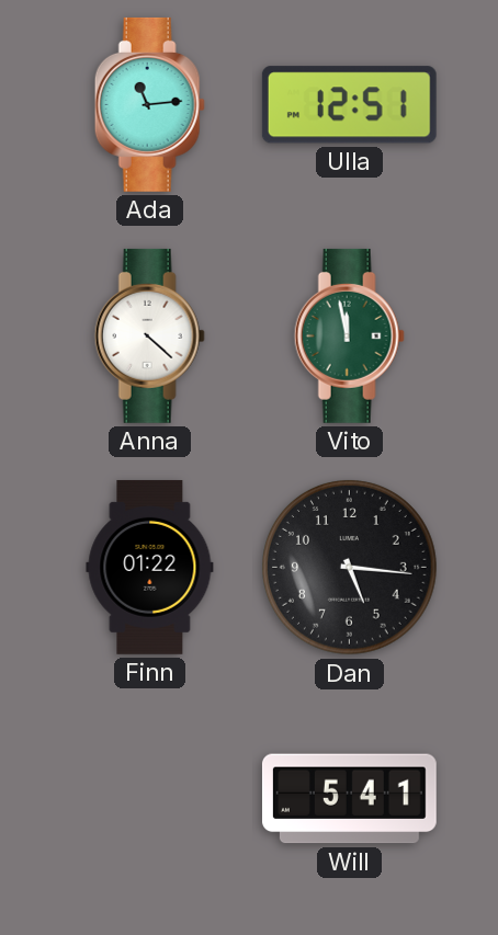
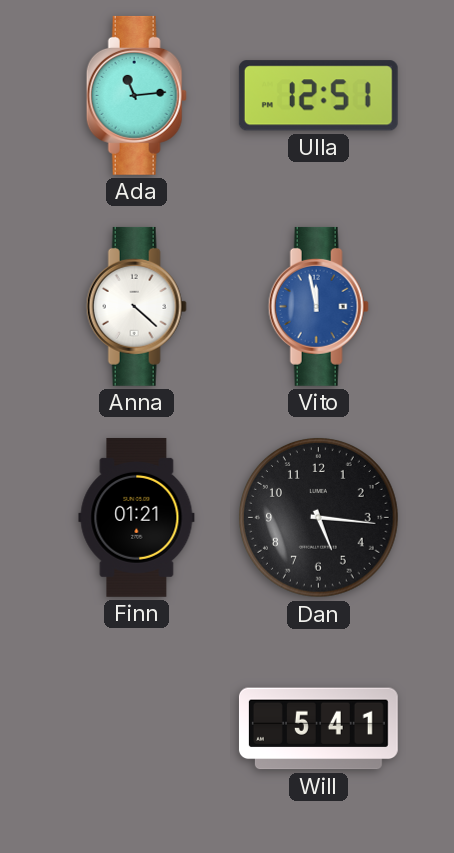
Vito dial: green -> blue
Finn: 01:22 -> 01:21
